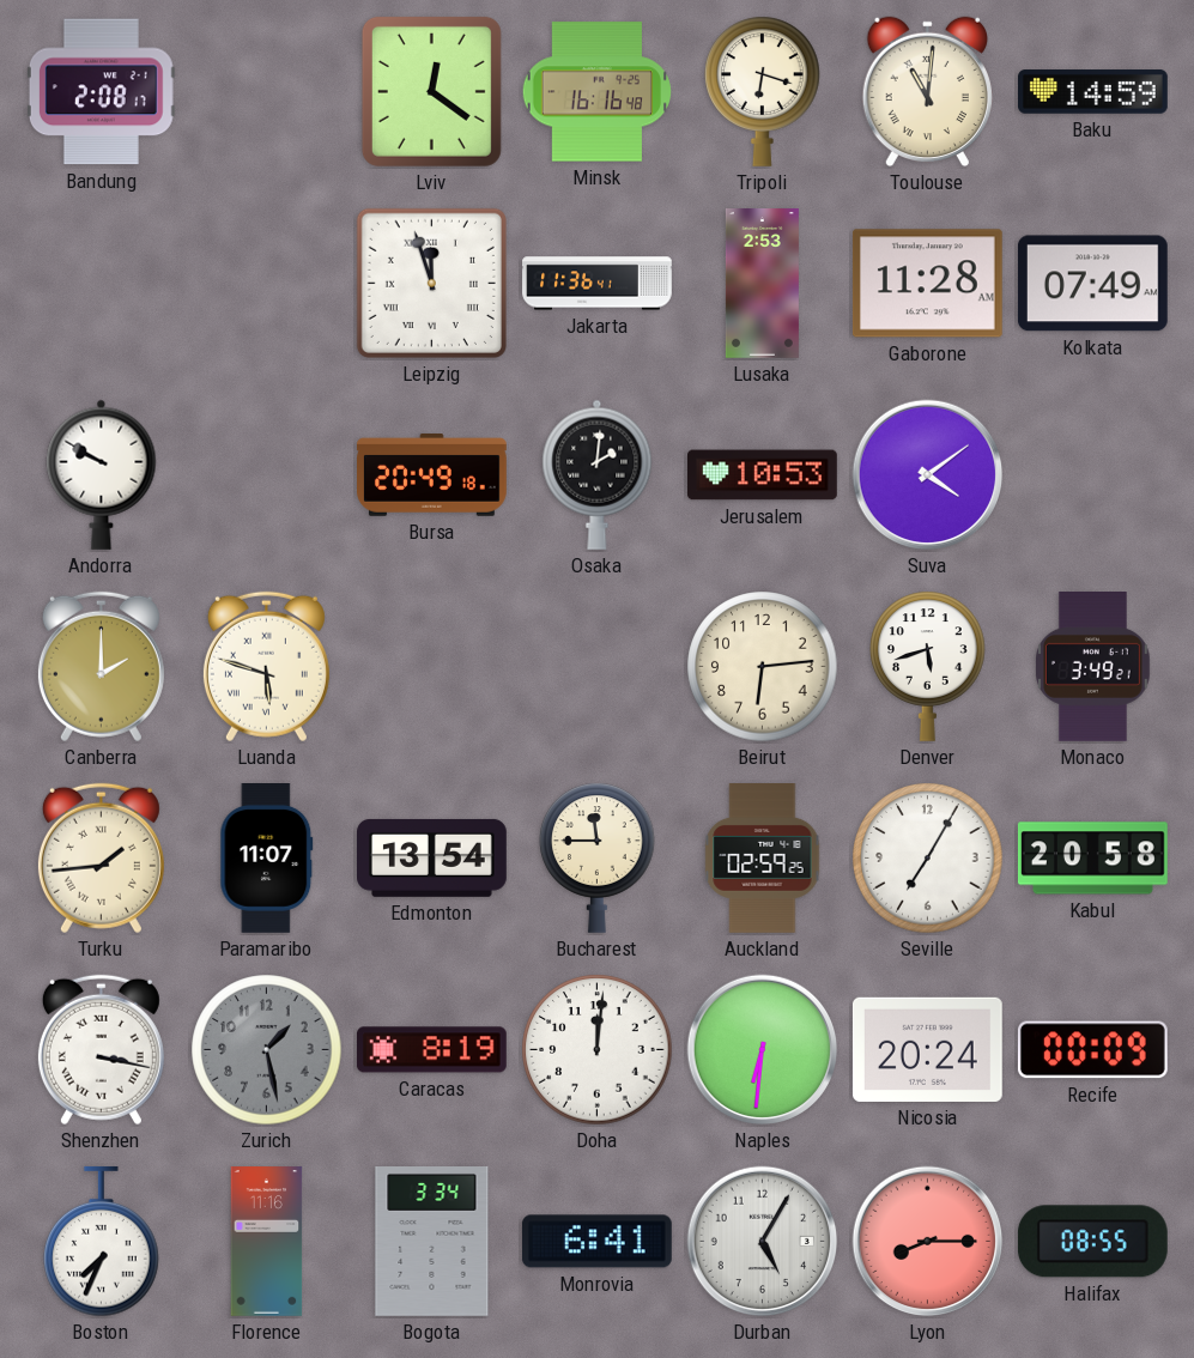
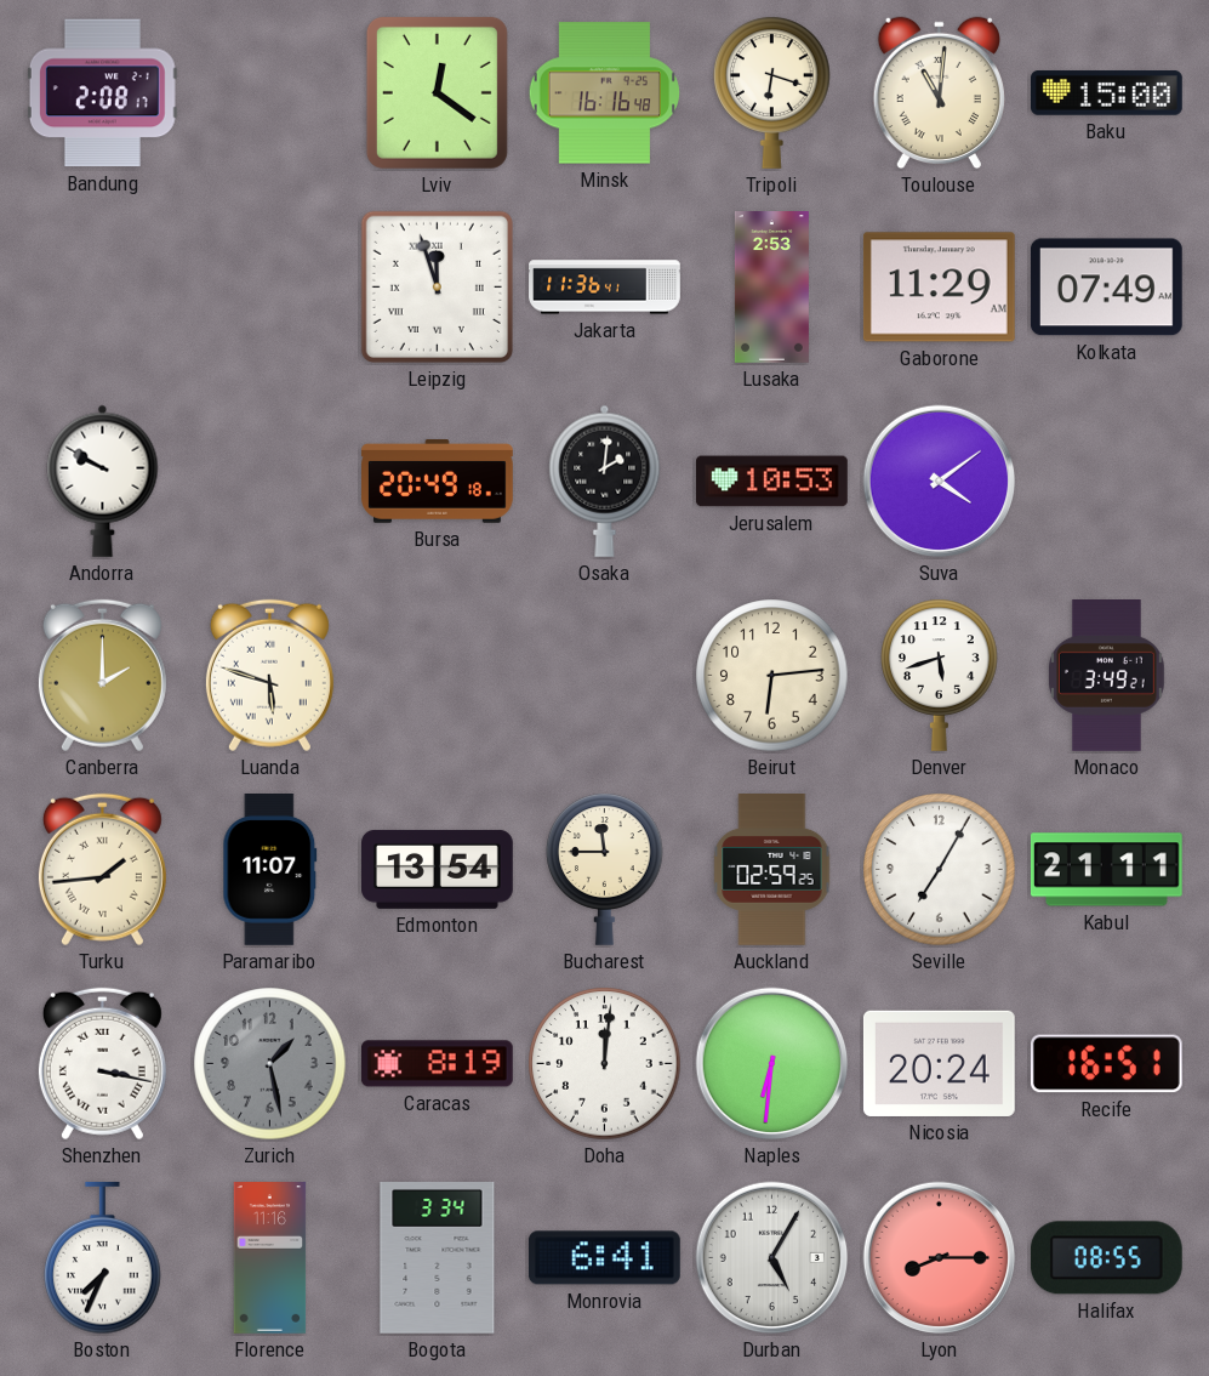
Baku: 14:59 -> 15:00
Gaborone: 11:28 -> 11:29
Kabul: 20:58 -> 21:11
Recife: 00:09 -> 16:51
